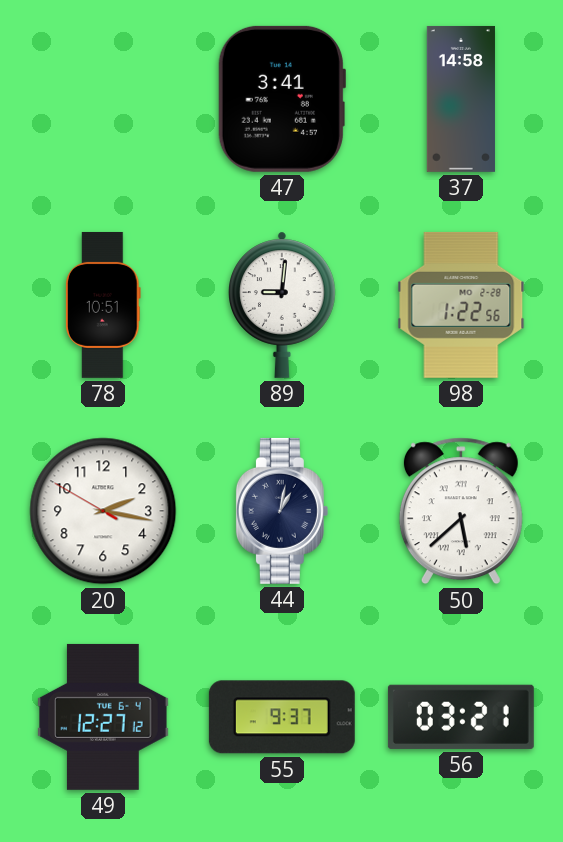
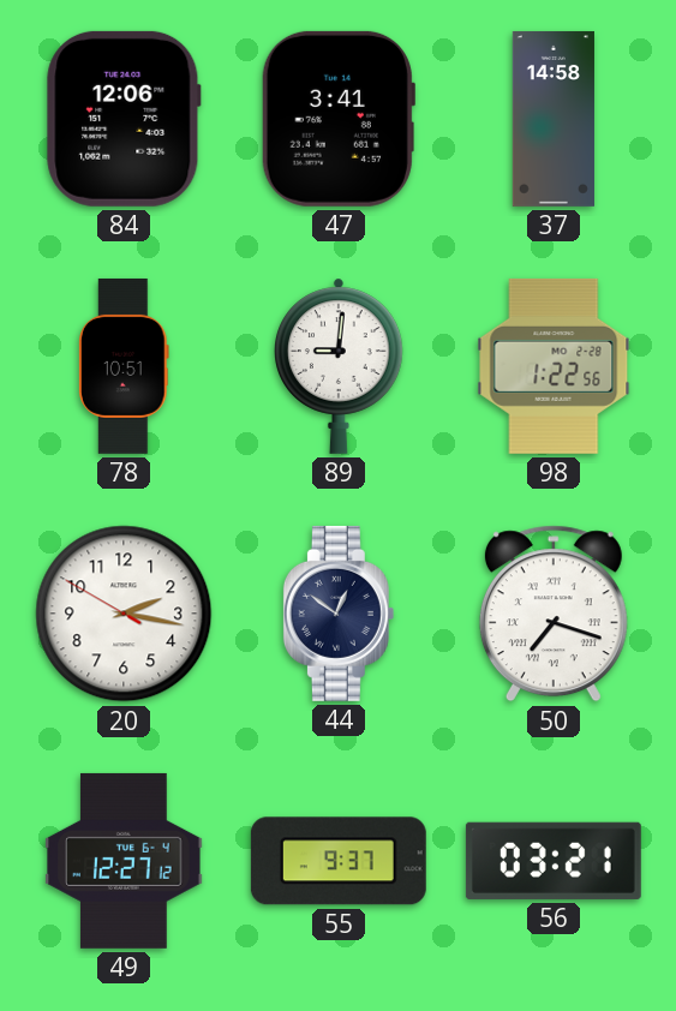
84: none -> 12:06
44: 1:02 -> 12:51
50: 5:38 -> 7:18
